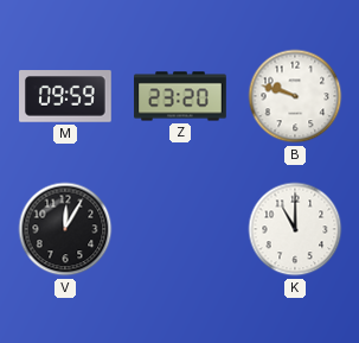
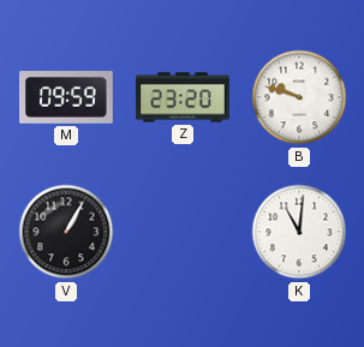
V: 12:05 -> 1:05
K: 11:00 -> 11:01
